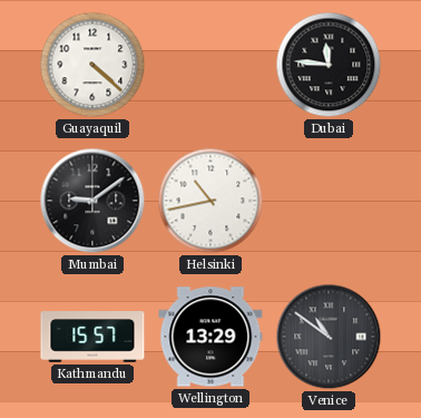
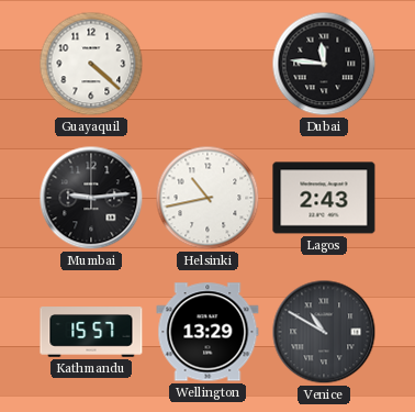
Mumbai: 9:09 -> 9:14
Lagos: none -> 2:43
Venice: 10:51 -> 10:50
